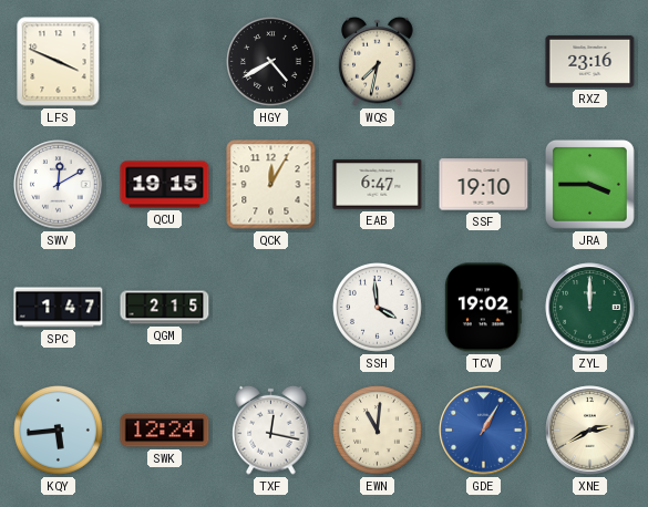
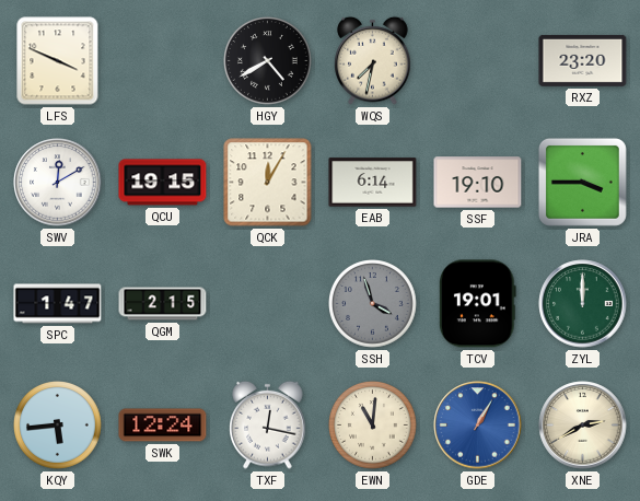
RXZ: 23:16 -> 23:20
EAB: 6:47 -> 6:14
SSH: 3:59 -> 3:57
SSH dial: white -> grey
TCV: 19:02 -> 19:01
